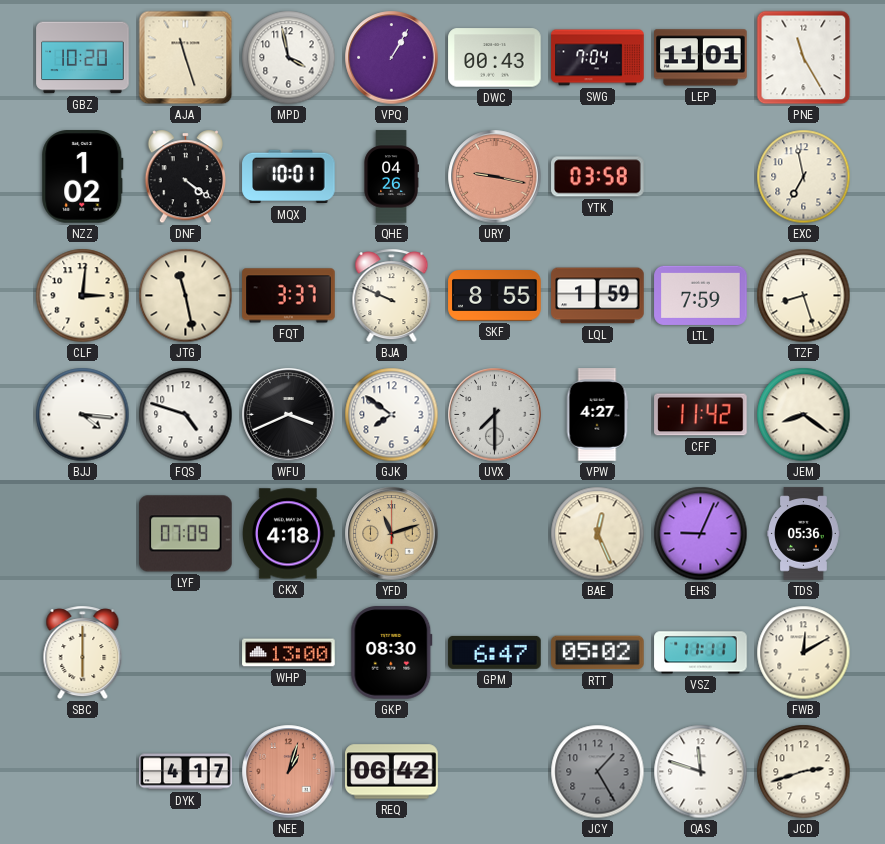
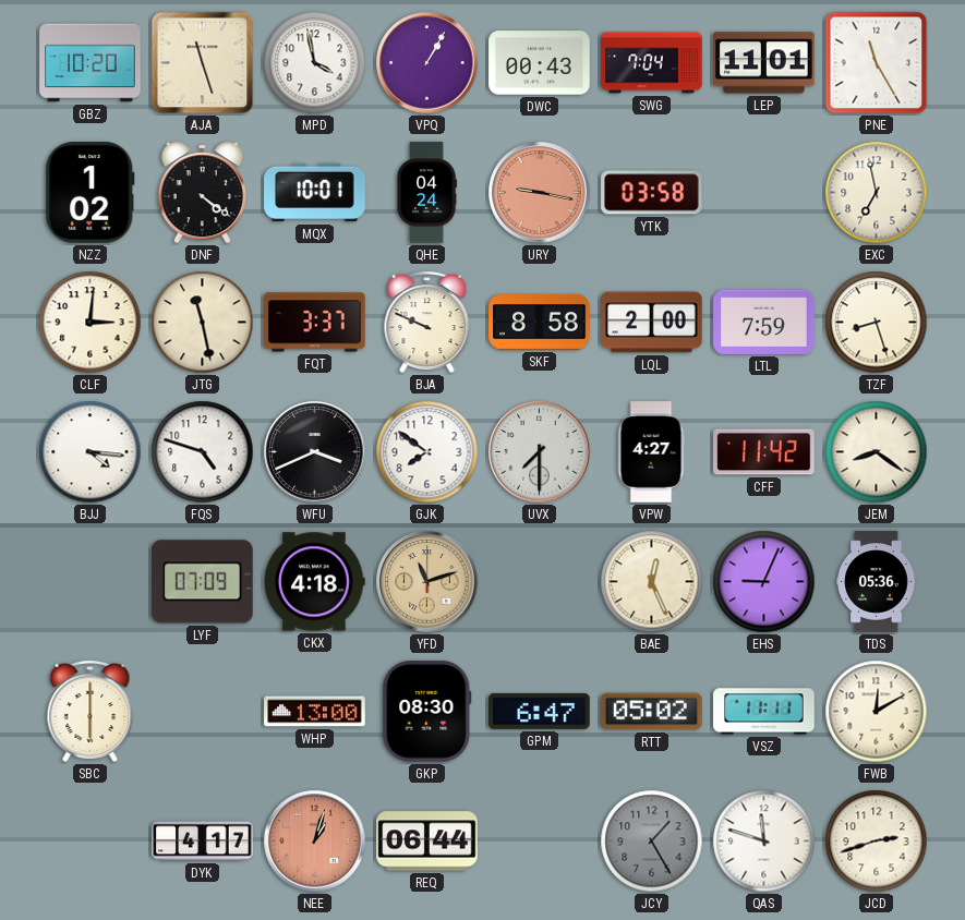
QHE: 04:26 -> 04:24
SKF: 8:55 -> 8:58
LQL: 1:59 -> 2:00
REQ: 06:42 -> 06:44
